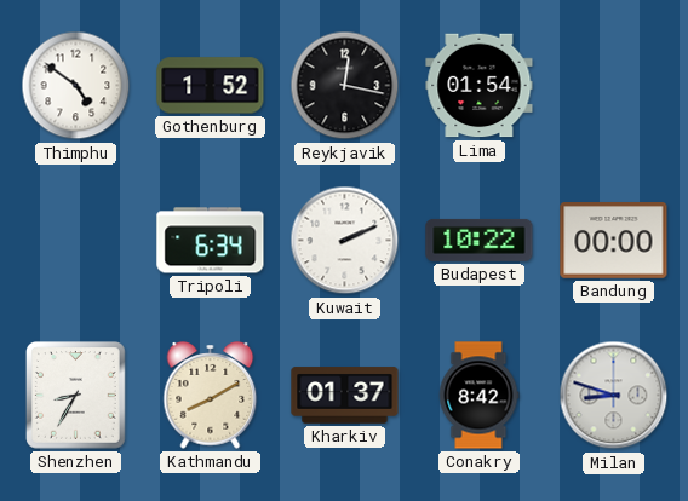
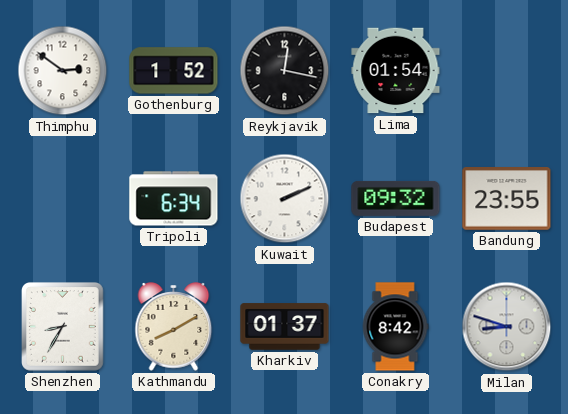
Thimphu: 4:51 -> 2:51
Budapest: 10:22 -> 09:32
Bandung: 00:00 -> 23:55
